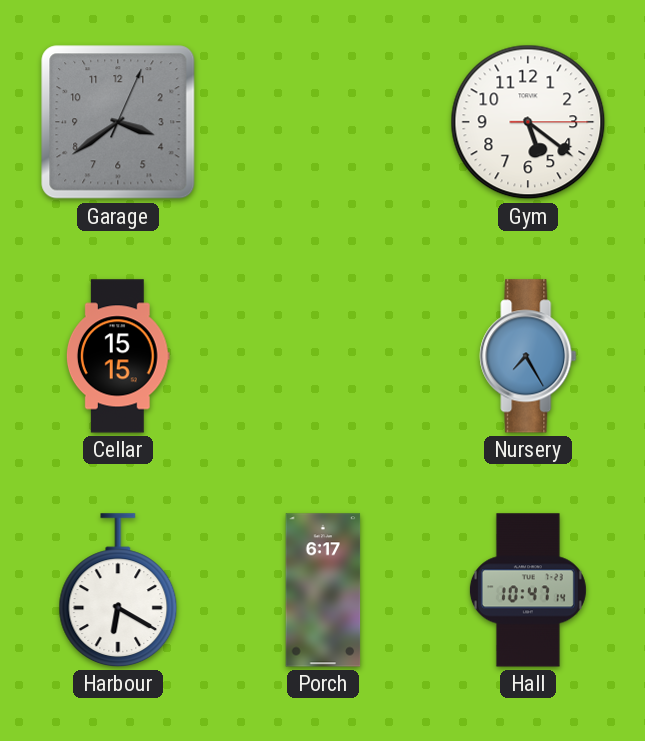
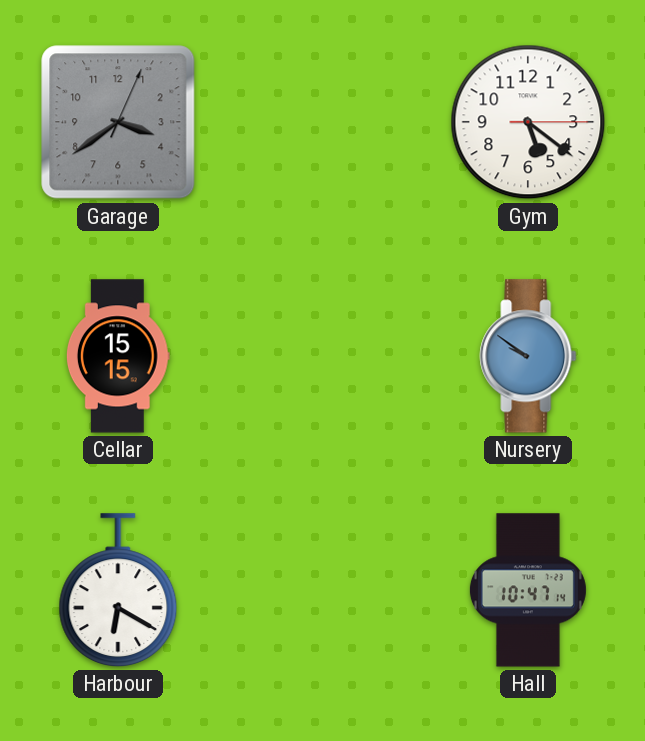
Nursery: 7:25 -> 9:51
Porch: 6:17 -> none
